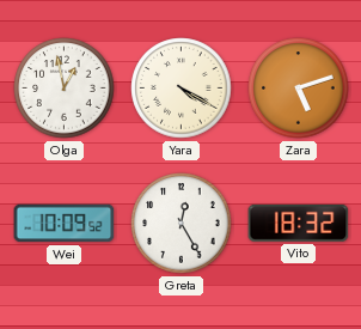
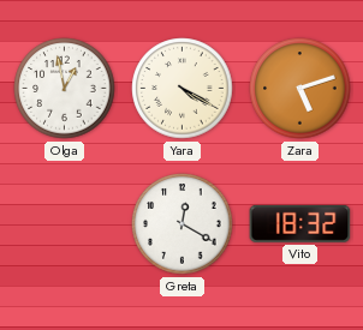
Wei: 10:09 -> none
Greta: 12:25 -> 12:20
